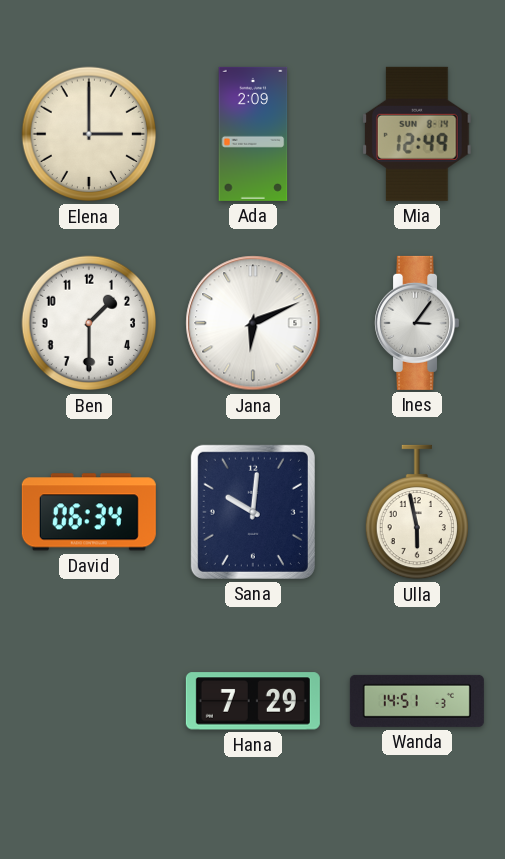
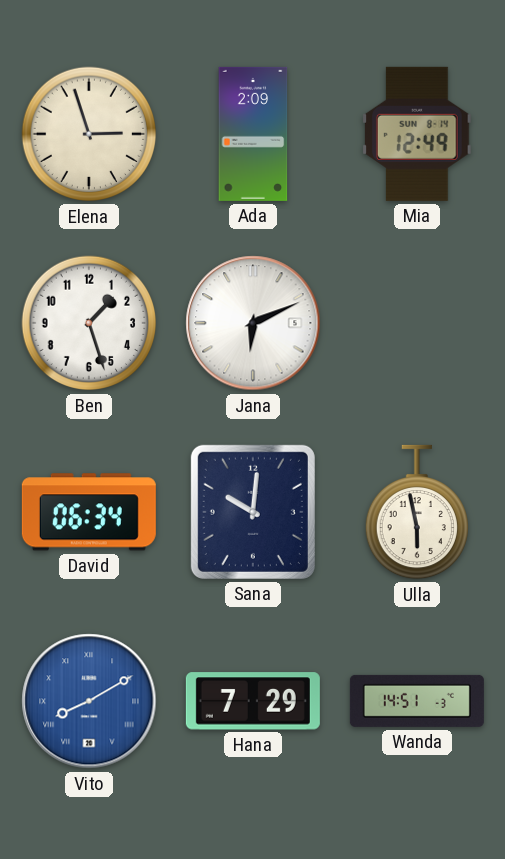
Elena: 3:00 -> 2:57
Ben: 1:30 -> 1:27
Ines: 3:06 -> none
Vito: none -> 8:10
